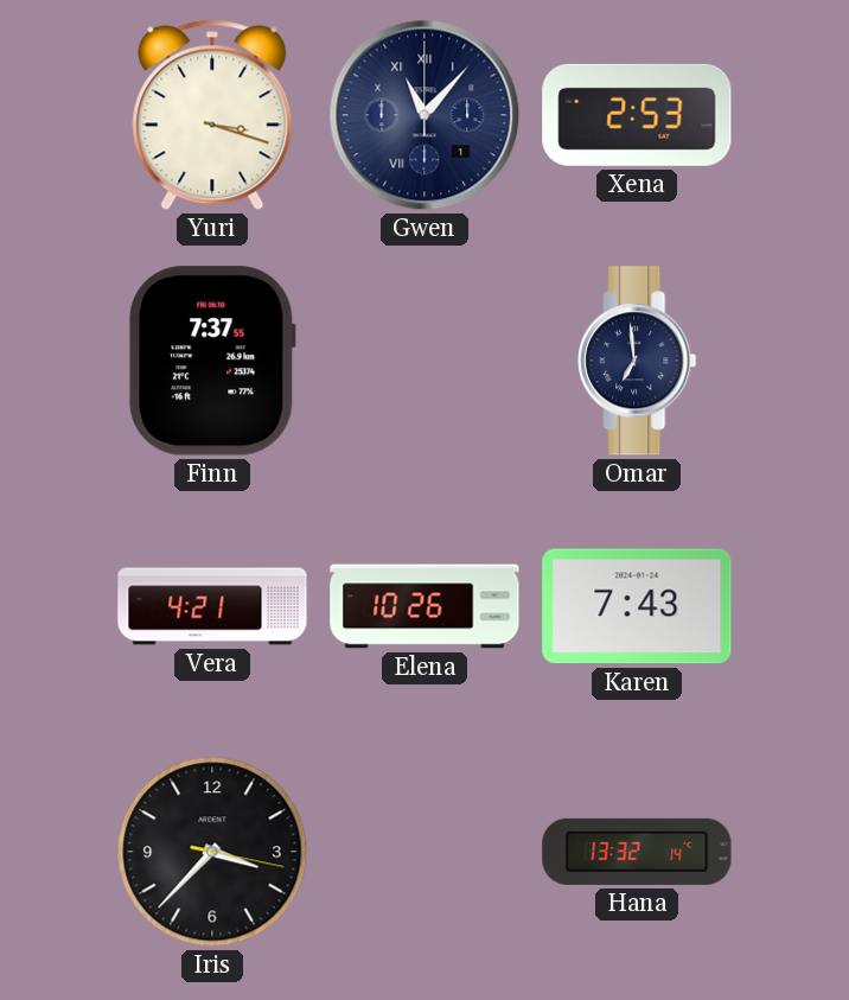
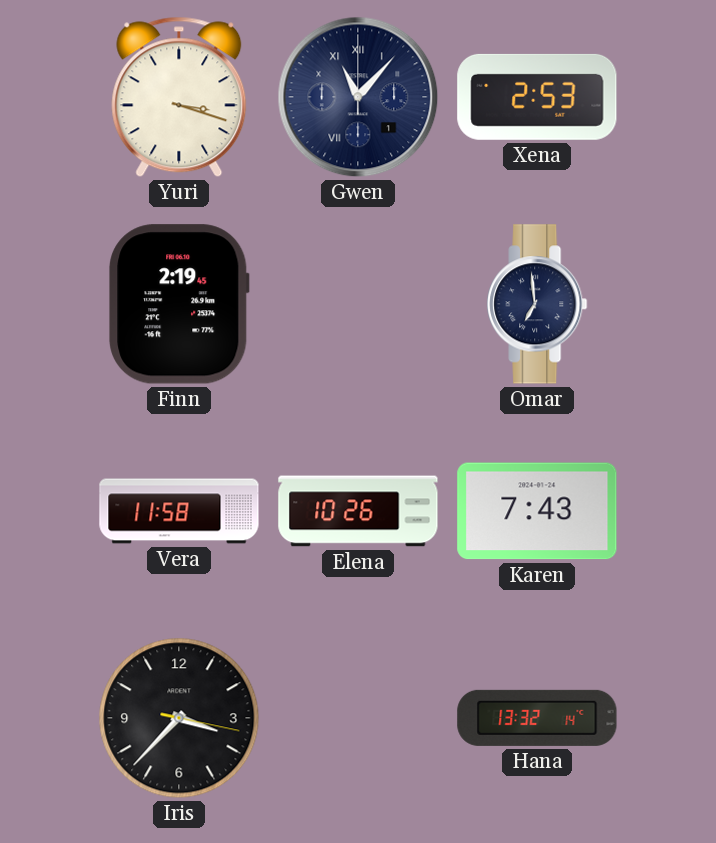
Finn: 7:37 -> 2:19
Vera: 4:21 -> 11:58
